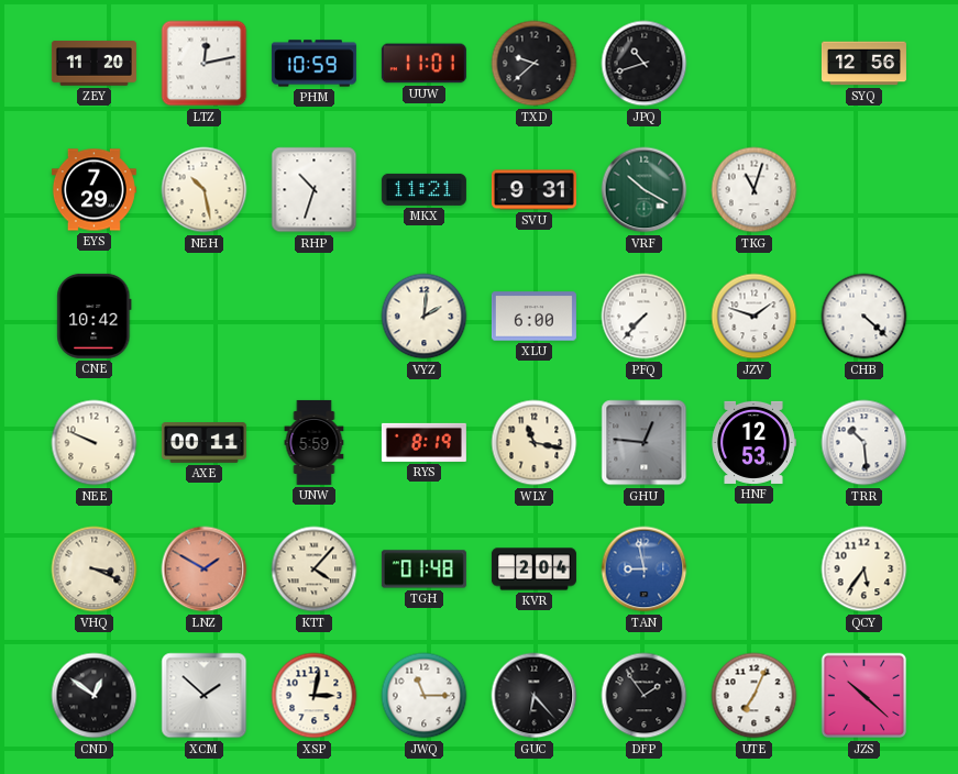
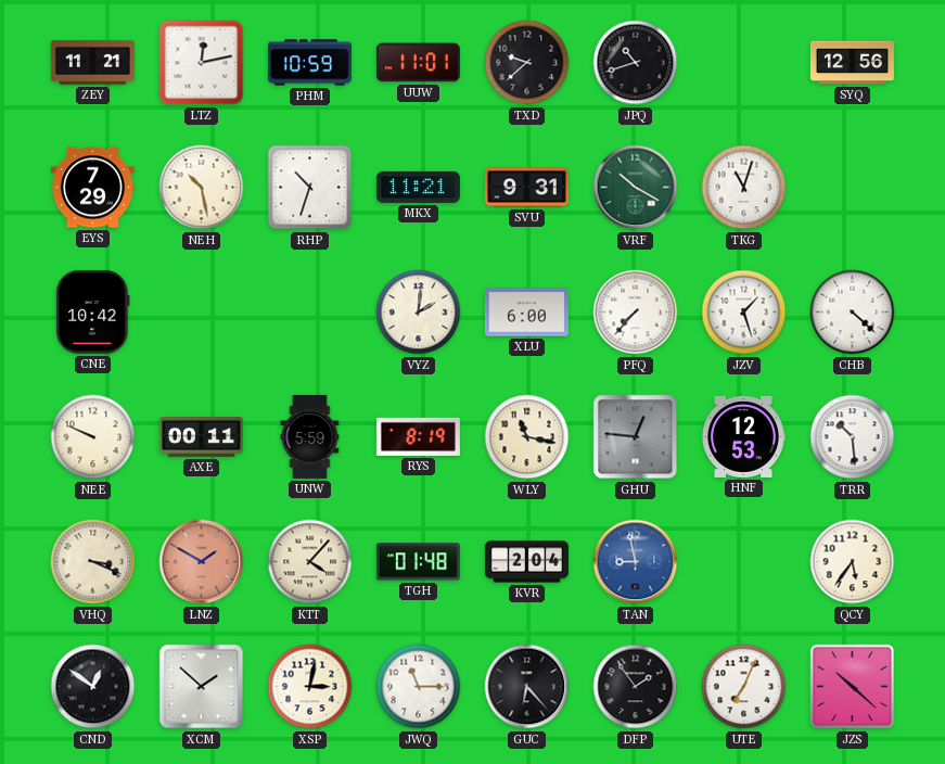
ZEY: 11:20 -> 11:21
JZV: 1:48 -> 1:27
